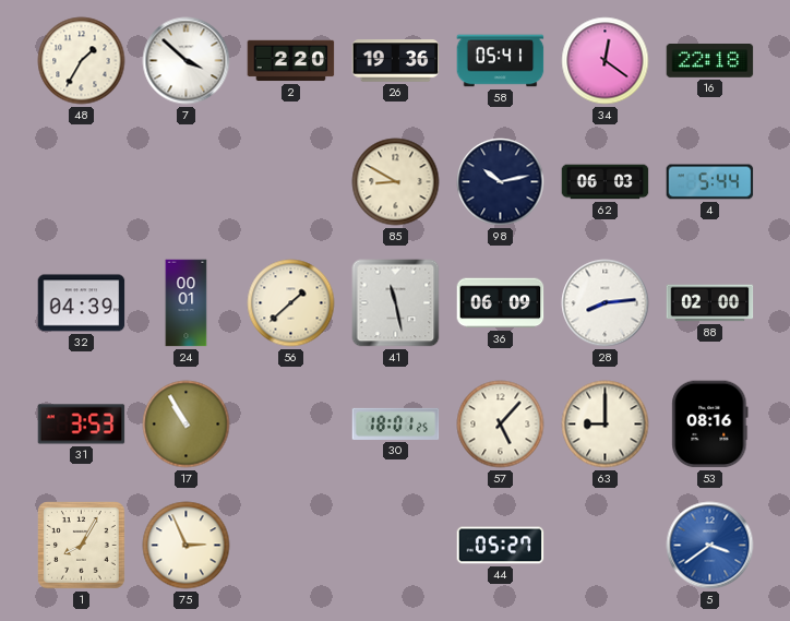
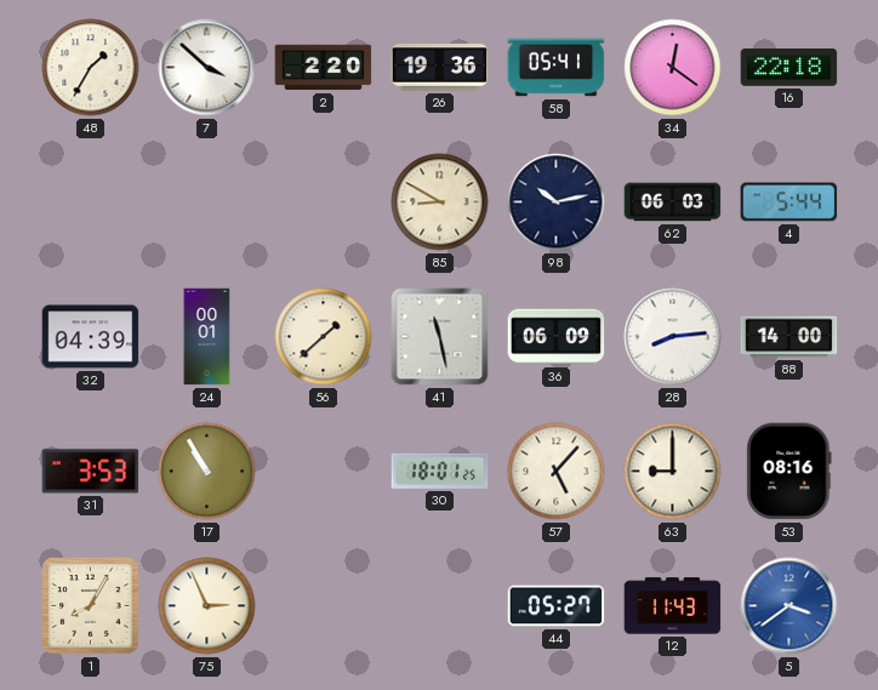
88: 02:00 -> 14:00
12: none -> 11:43
